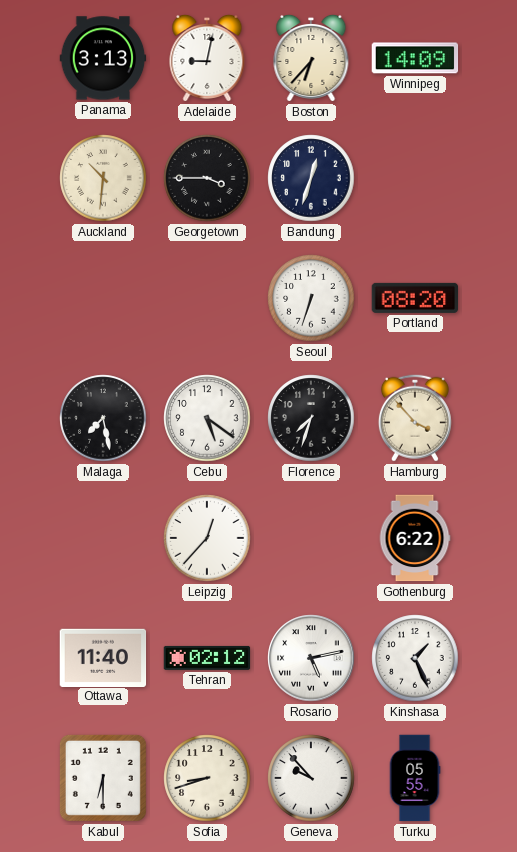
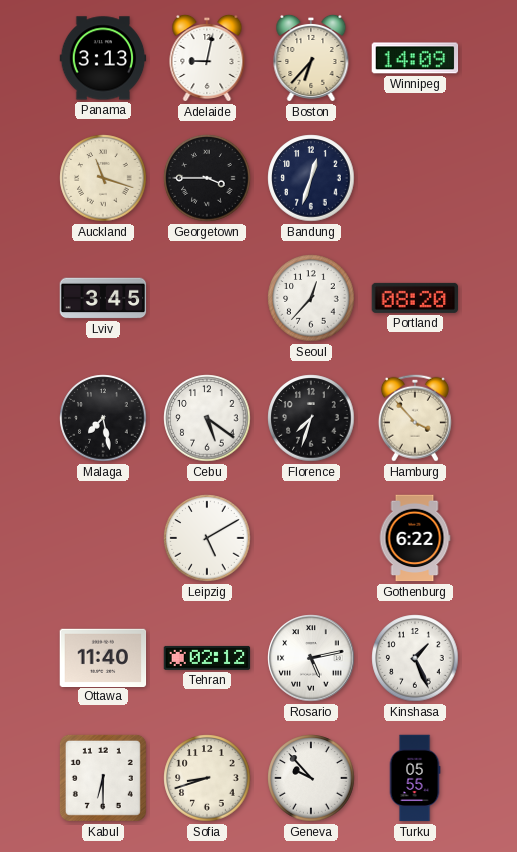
Auckland: 10:31 -> 11:18
Lviv: none -> 3:45
Seoul: 6:33 -> 12:37
Leipzig: 12:37 -> 5:10
